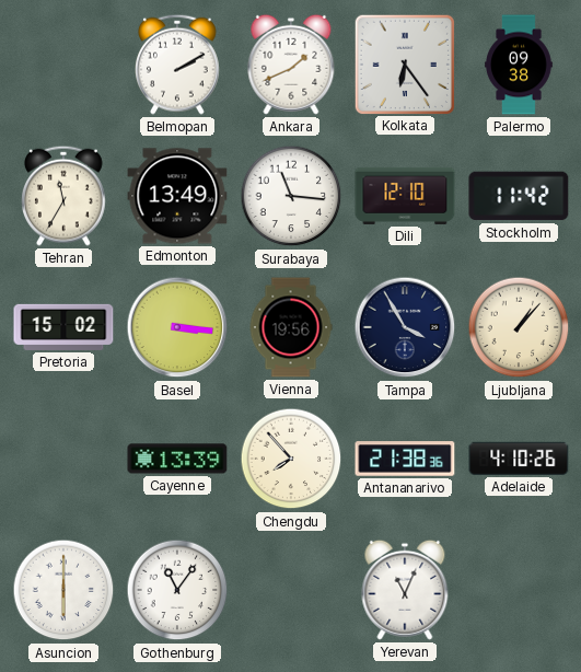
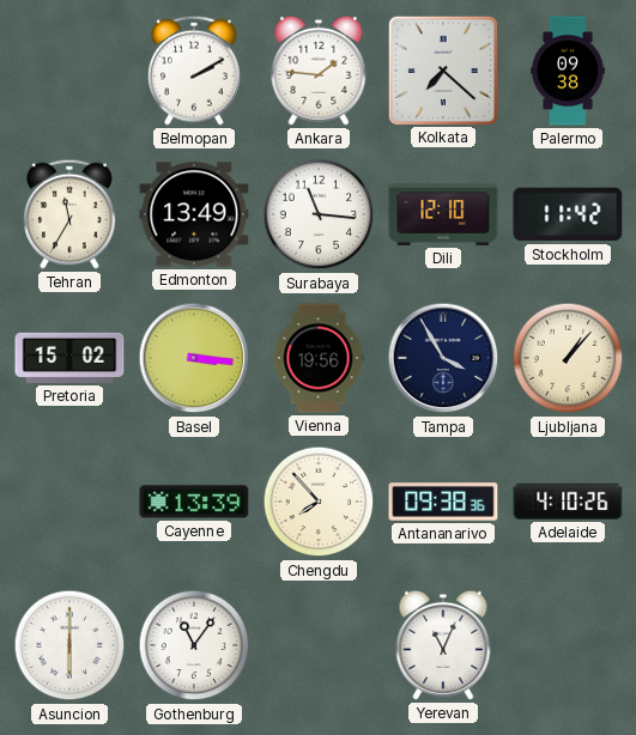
Ankara: 1:41 -> 1:46
Kolkata: 6:24 -> 7:22
Antananarivo: 21:38 -> 09:38
